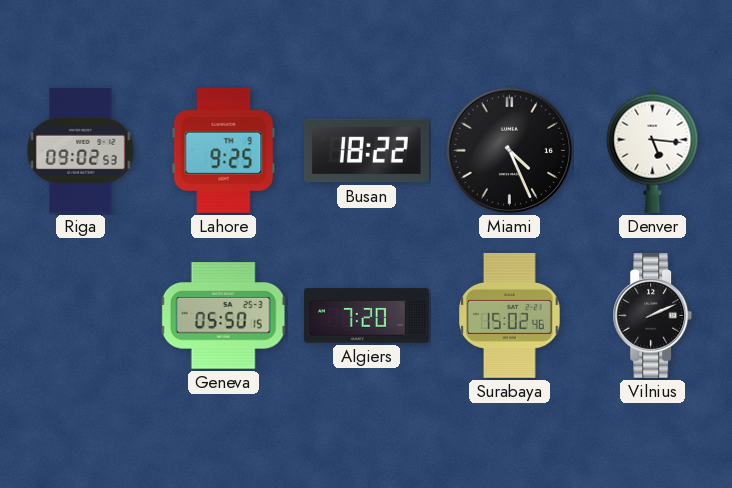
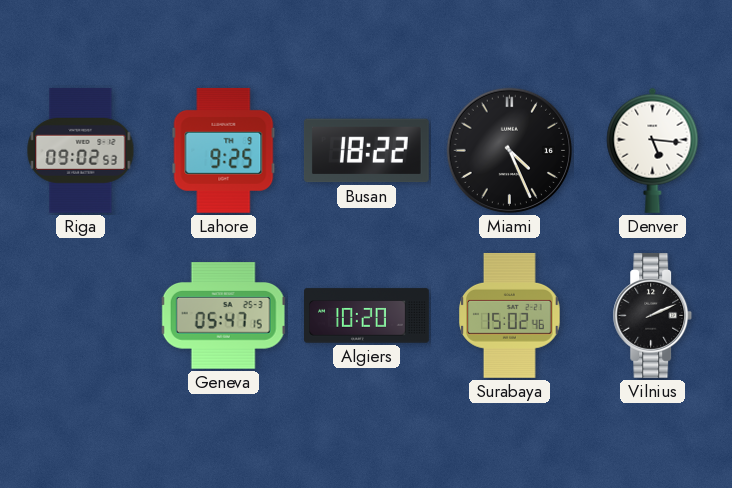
Geneva: 05:50 -> 05:47
Algiers: 7:20 -> 10:20
